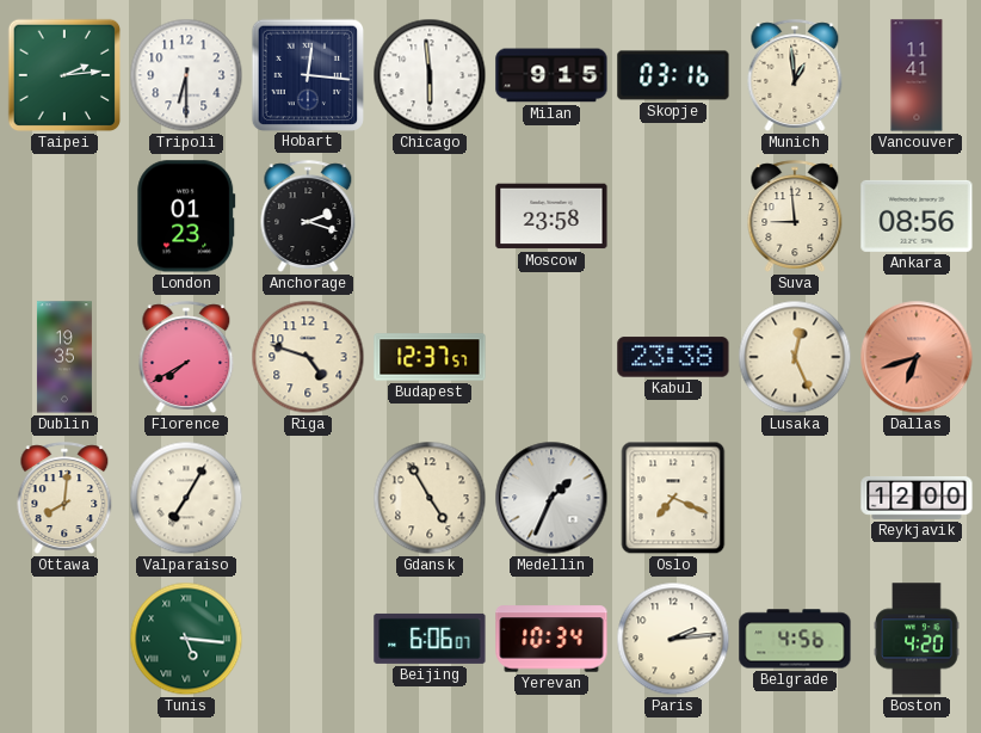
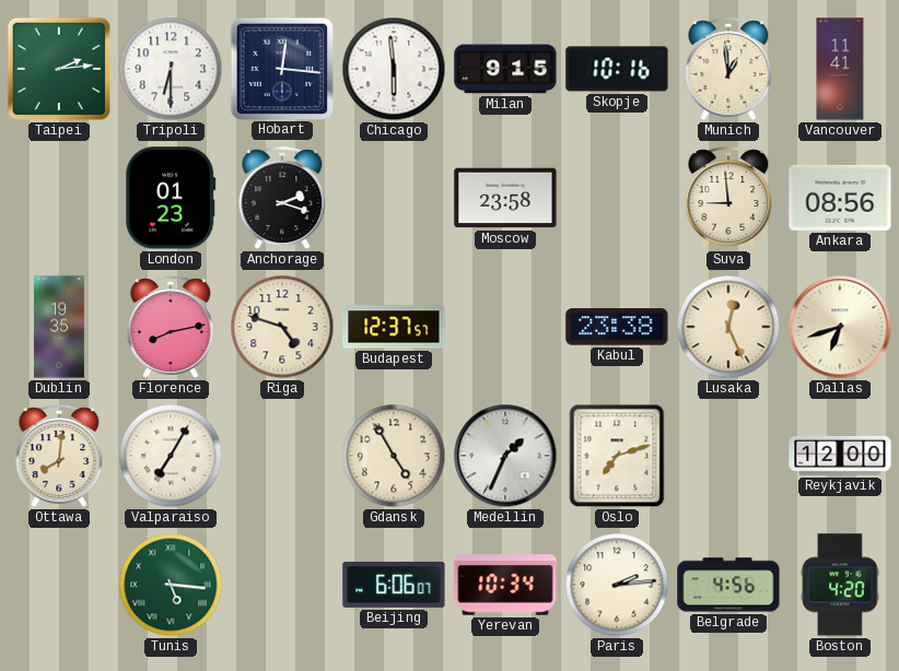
Skopje: 03:16 -> 10:16
Florence: 7:40 -> 8:13
Dallas dial: salmon -> cream
Oslo: 7:19 -> 7:12
